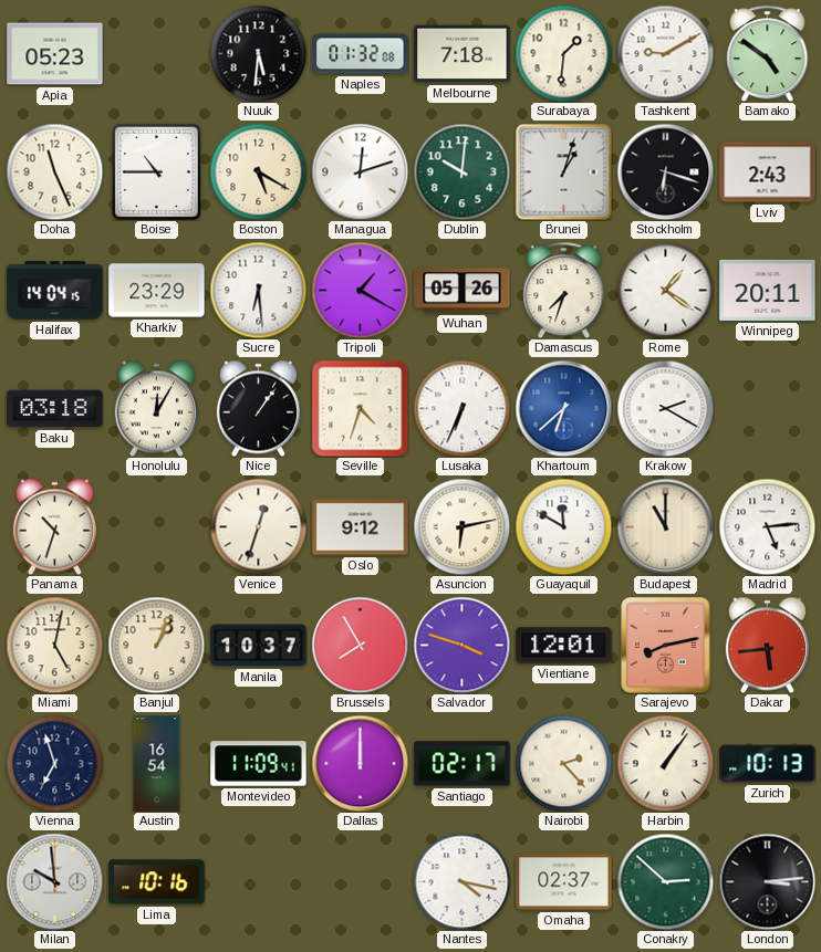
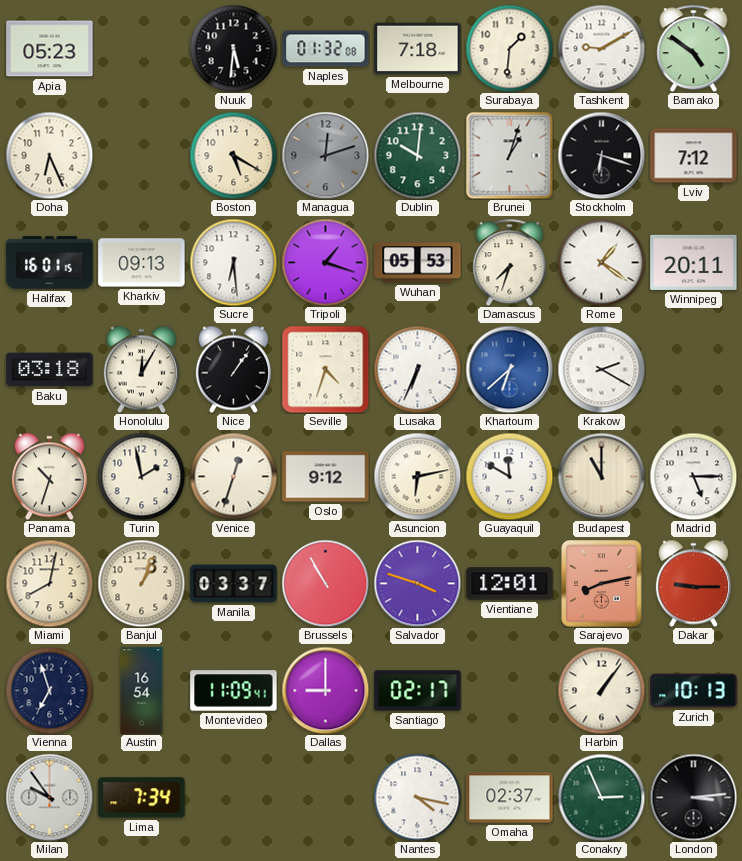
Doha: 11:26 -> 6:26
Boise: 10:45 -> none
Managua dial: white -> grey
Lviv: 2:43 -> 7:12
Halifax: 14:04 -> 16:01
Kharkiv: 23:29 -> 09:13
Tripoli: 1:20 -> 1:18
Wuhan: 05:26 -> 05:53
Turin: none -> 1:58
Madrid: 5:14 -> 5:15
Miami: 5:02 -> 8:02
Manila: 10:37 -> 03:37
Brussels: 7:55 -> 10:55
Dakar: 5:44 -> 9:15
Dallas: 12:00 -> 9:00
Nairobi: 2:23 -> none
Milan: 9:59 -> 9:54
Lima: 10:16 -> 7:34
Conakry: 2:52 -> 2:56
